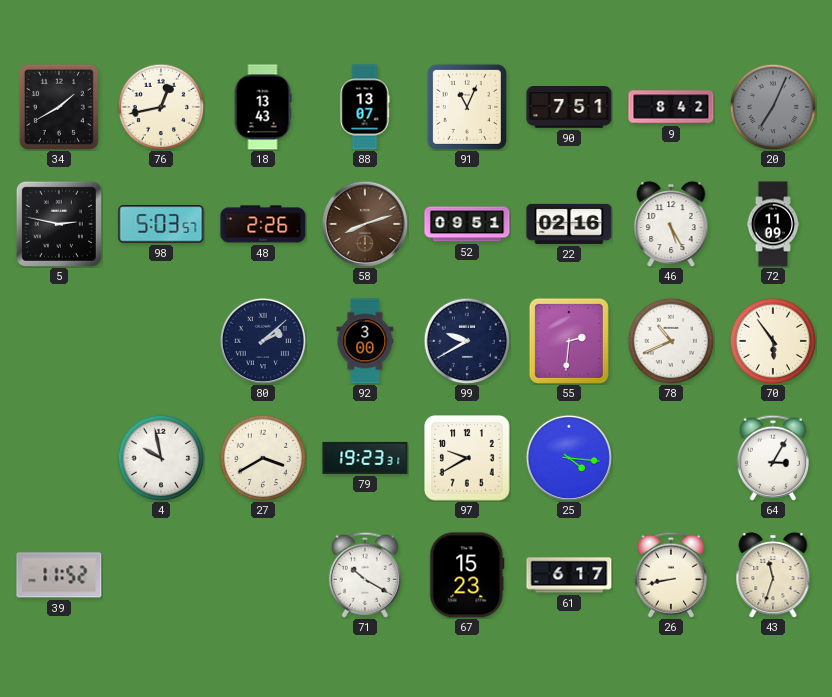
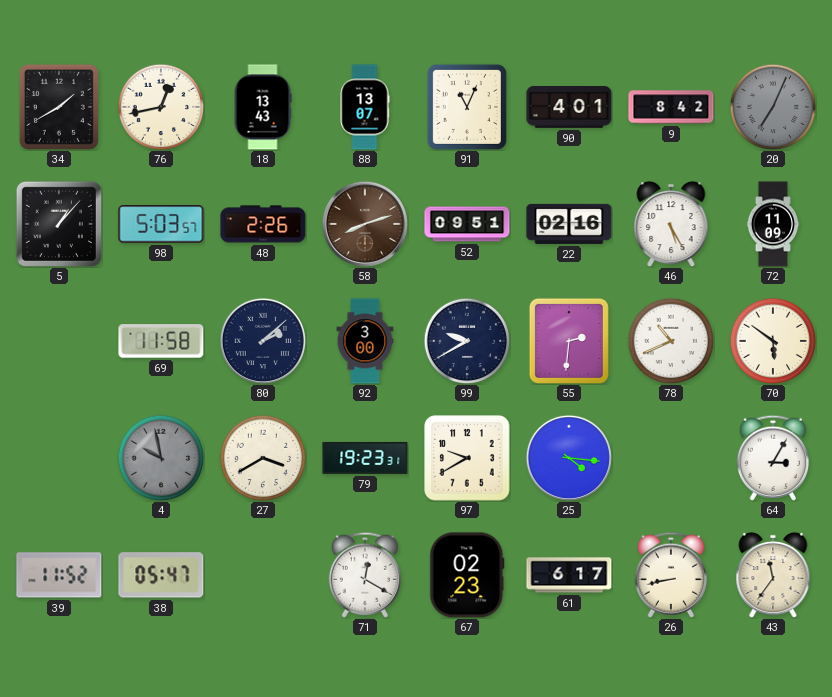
90: 7:51 -> 4:01
5: 2:47 -> 1:07
69: none -> 11:58
70: 5:54 -> 5:51
4 dial: white -> grey
38: none -> 05:47
71: 10:20 -> 12:20
67: 15:23 -> 02:23
43: 11:33 -> 11:36
